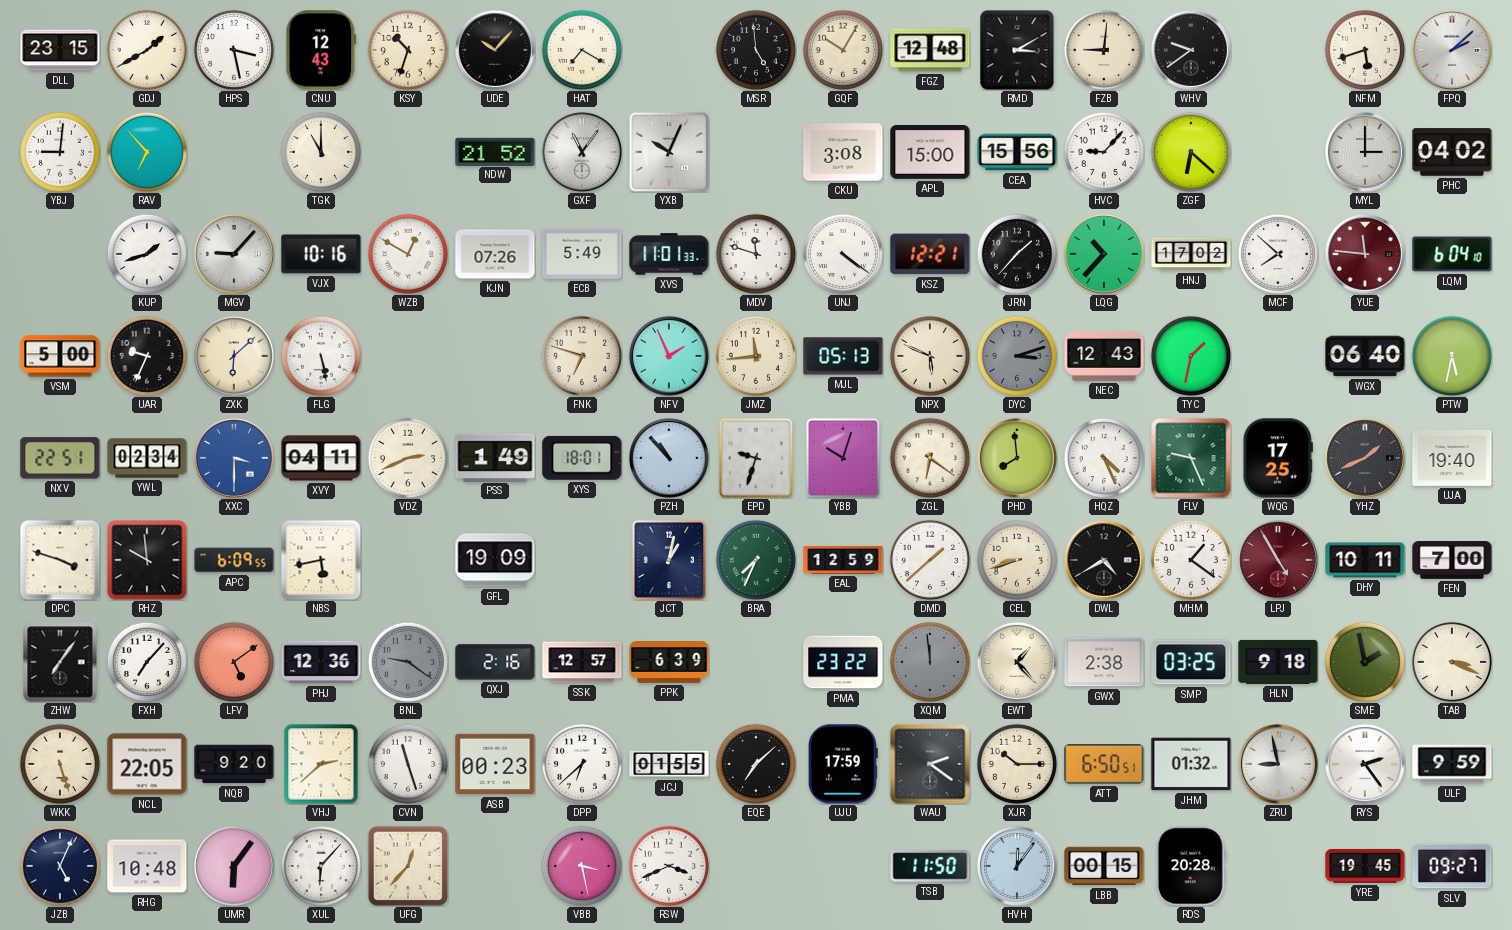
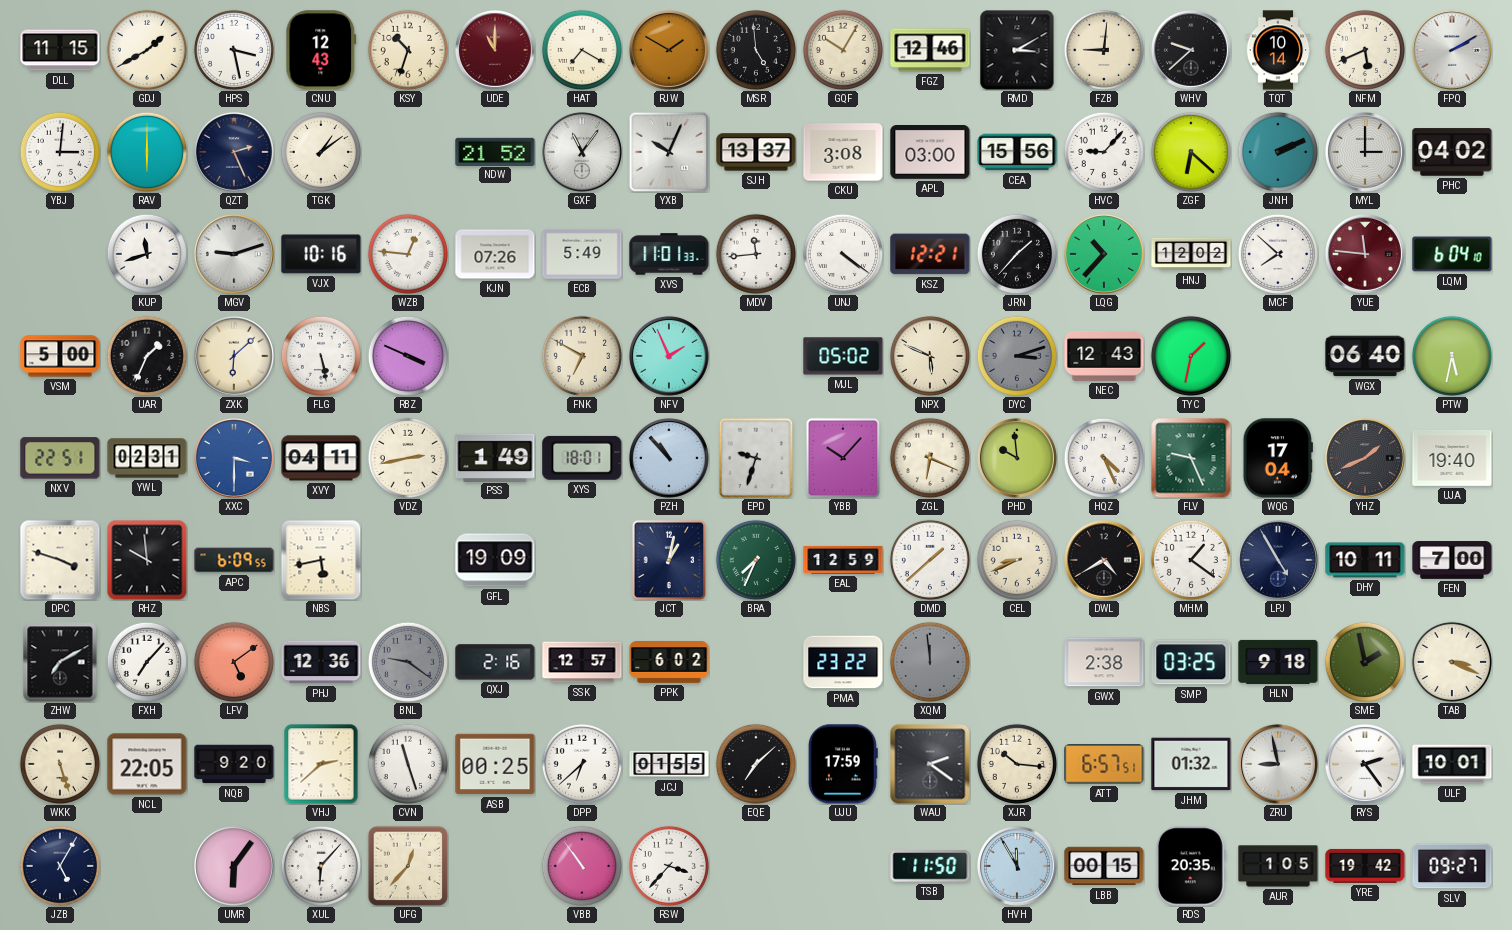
DLL: 23:15 -> 11:15
UDE: 10:07 -> 11:00
UDE dial: black -> burgundy
RJW: none -> 1:50
FGZ: 12:48 -> 12:46
WHV: 9:39 -> 9:38
TQT: none -> 10:14
NFM: 5:42 -> 5:41
FPQ: 2:08 -> 2:10
YBJ: 9:01 -> 3:01
RAV: 6:53 -> 6:00
QZT: none -> 2:26
TGK: 11:00 -> 1:09
SJH: none -> 13:37
APL: 15:00 -> 03:00
JNH: none -> 2:11
KUP: 1:42 -> 11:42
MGV: 9:07 -> 9:12
WZB: 12:50 -> 12:46
MDV: 11:48 -> 11:44
HNJ: 17:02 -> 12:02
UAR: 9:34 -> 1:34
RBZ: none -> 3:49
FNK: 6:48 -> 6:50
JMZ: 11:44 -> none
MJL: 05:13 -> 05:02
YWL: 02:34 -> 02:31
VDZ: 2:41 -> 2:43
YBB: 10:03 -> 10:07
ZGL: 6:21 -> 6:19
PHD: 7:59 -> 9:59
WQG: 17:25 -> 17:04
CEL: 8:42 -> 8:41
LPJ dial: burgundy -> navy
ZHW: 7:06 -> 7:10
PPK: 6:39 -> 6:02
EWT: 1:23 -> none
ASB: 00:23 -> 00:25
XJR: 10:15 -> 10:16
ATT: 6:50 -> 6:57
ULF: 9:59 -> 10:01
JZB: 5:04 -> 5:05
RHG: 10:48 -> none
VBB: 3:28 -> 10:54
RSW: 3:41 -> 3:37
HVH: 12:06 -> 11:55
RDS: 20:28 -> 20:35
AUR: none -> 1:05
YRE: 19:45 -> 19:42
